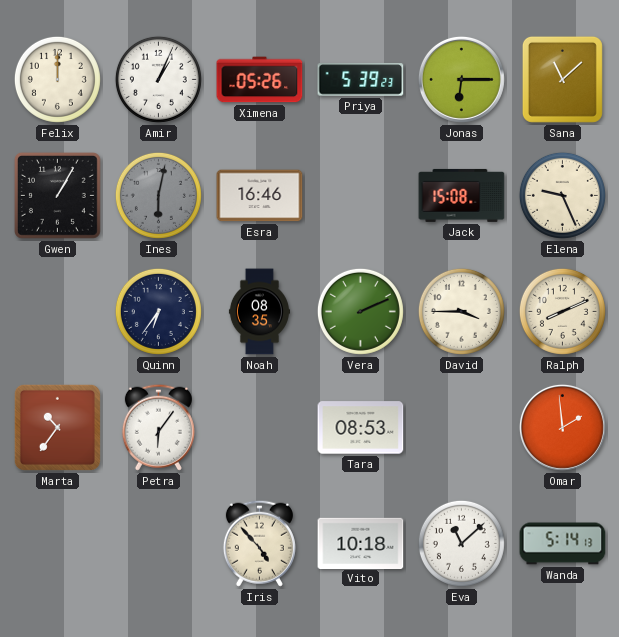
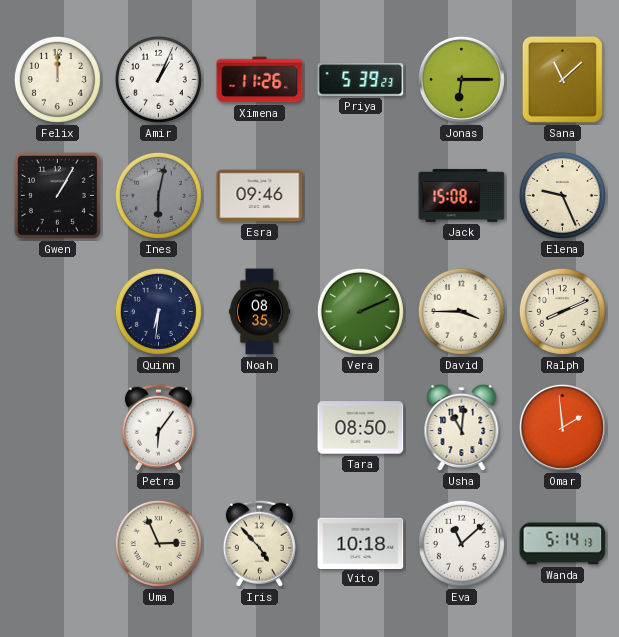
Ximena: 05:26 -> 11:26
Esra: 16:46 -> 09:46
Quinn: 6:36 -> 6:31
Marta: 10:36 -> none
Tara: 08:53 -> 08:50
Usha: none -> 11:01
Uma: none -> 2:56
